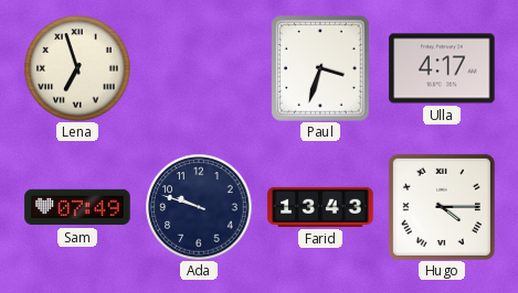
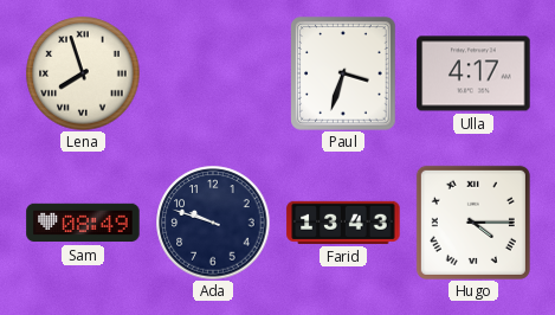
Lena: 6:57 -> 7:57
Sam: 07:49 -> 08:49
